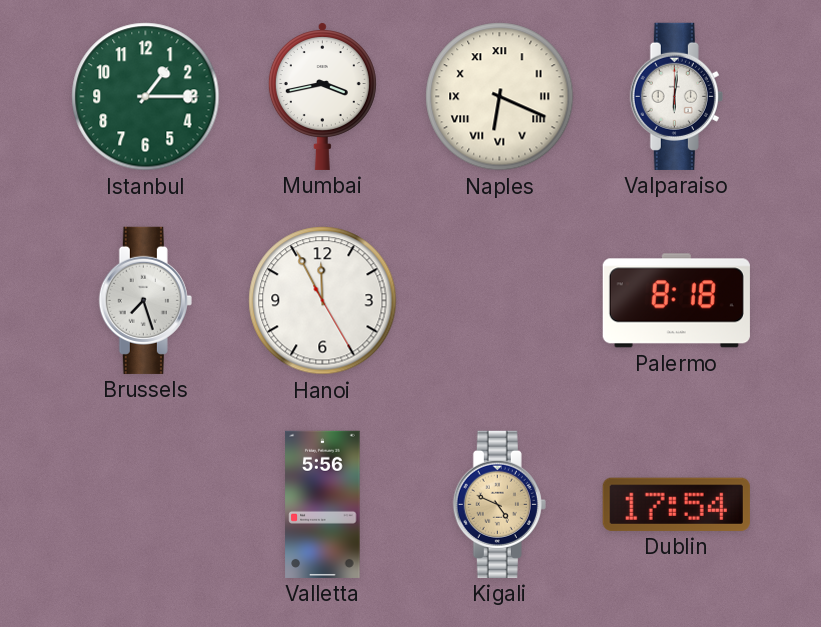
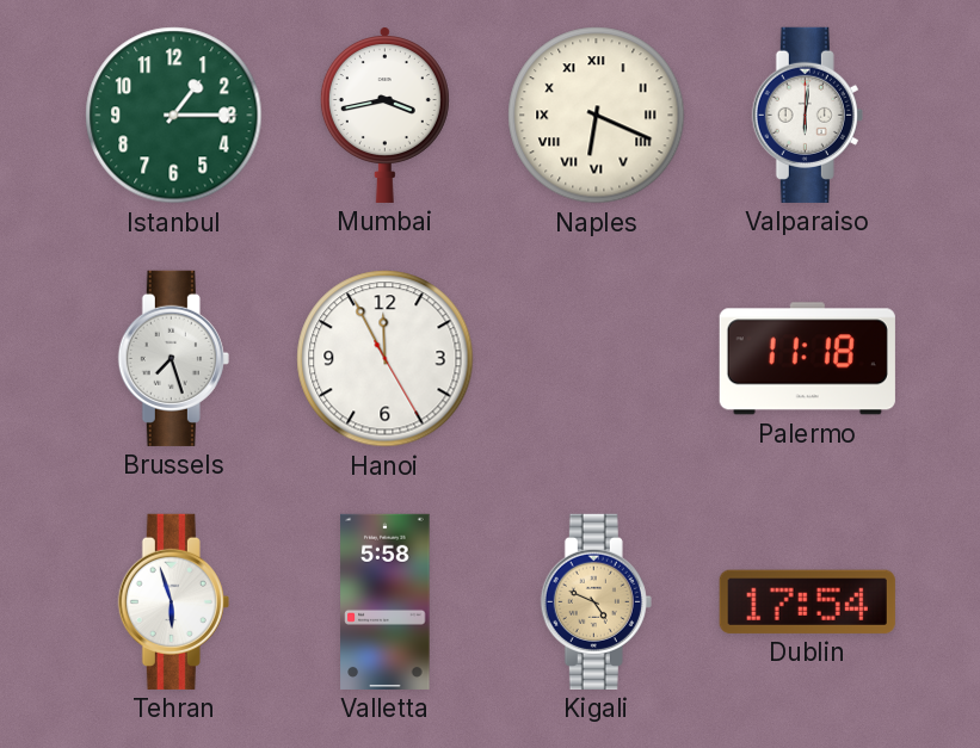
Palermo: 8:18 -> 11:18
Tehran: none -> 5:57
Valletta: 5:56 -> 5:58
